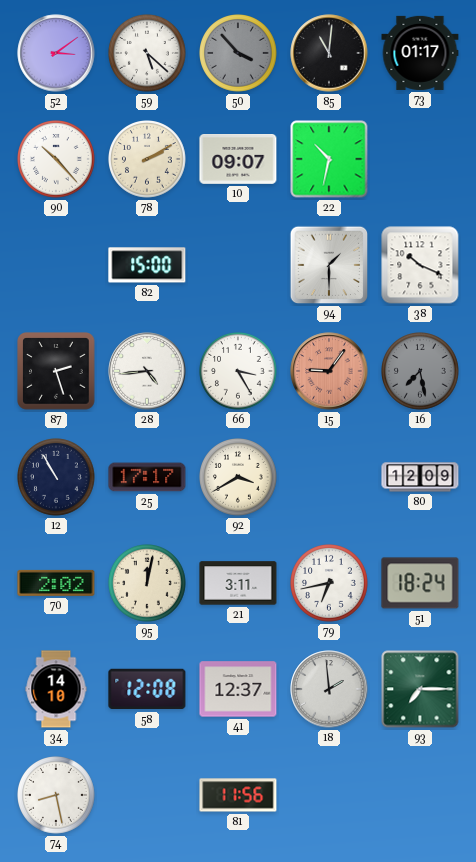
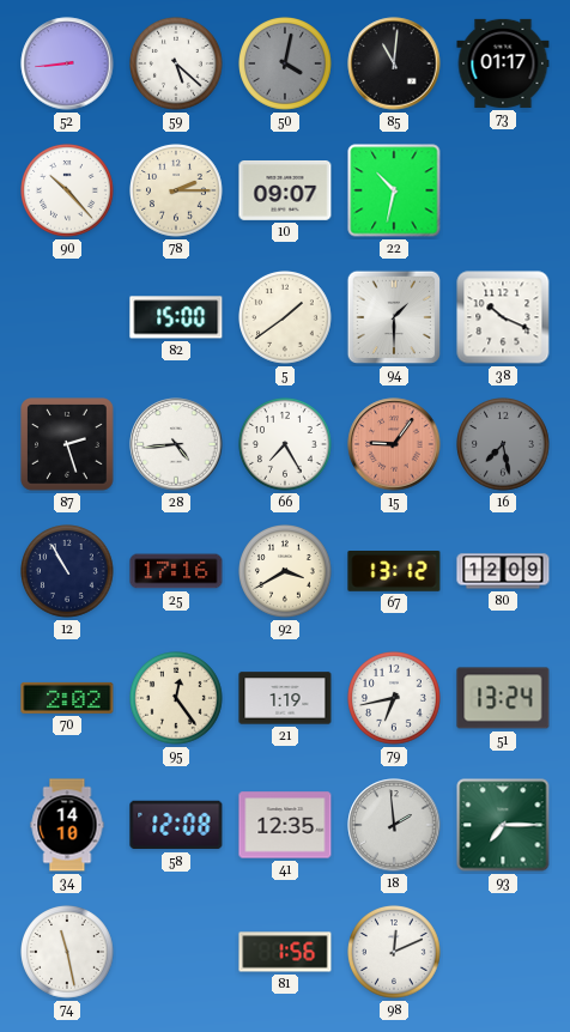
52: 3:09 -> 8:44
50: 3:53 -> 4:02
78: 2:10 -> 2:15
5: none -> 1:39
66: 3:25 -> 7:25
25: 17:17 -> 17:16
67: none -> 13:12
95: 12:02 -> 12:24
21: 3:11 -> 1:19
51: 18:24 -> 13:24
41: 12:37 -> 12:35
74: 8:28 -> 11:28
81: 11:56 -> 1:56
98: none -> 12:11
